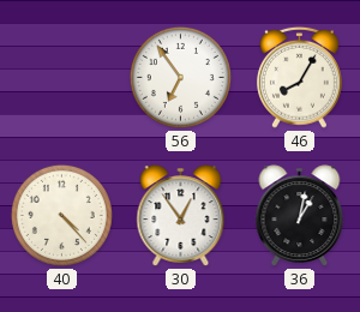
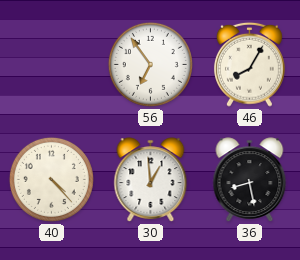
30: 12:54 -> 12:59
36: 1:02 -> 8:28
